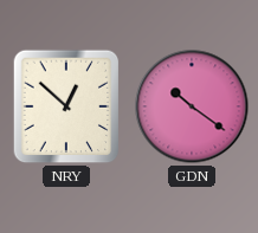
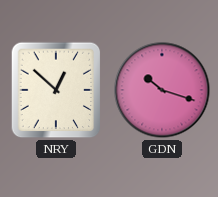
GDN: 10:21 -> 10:18
